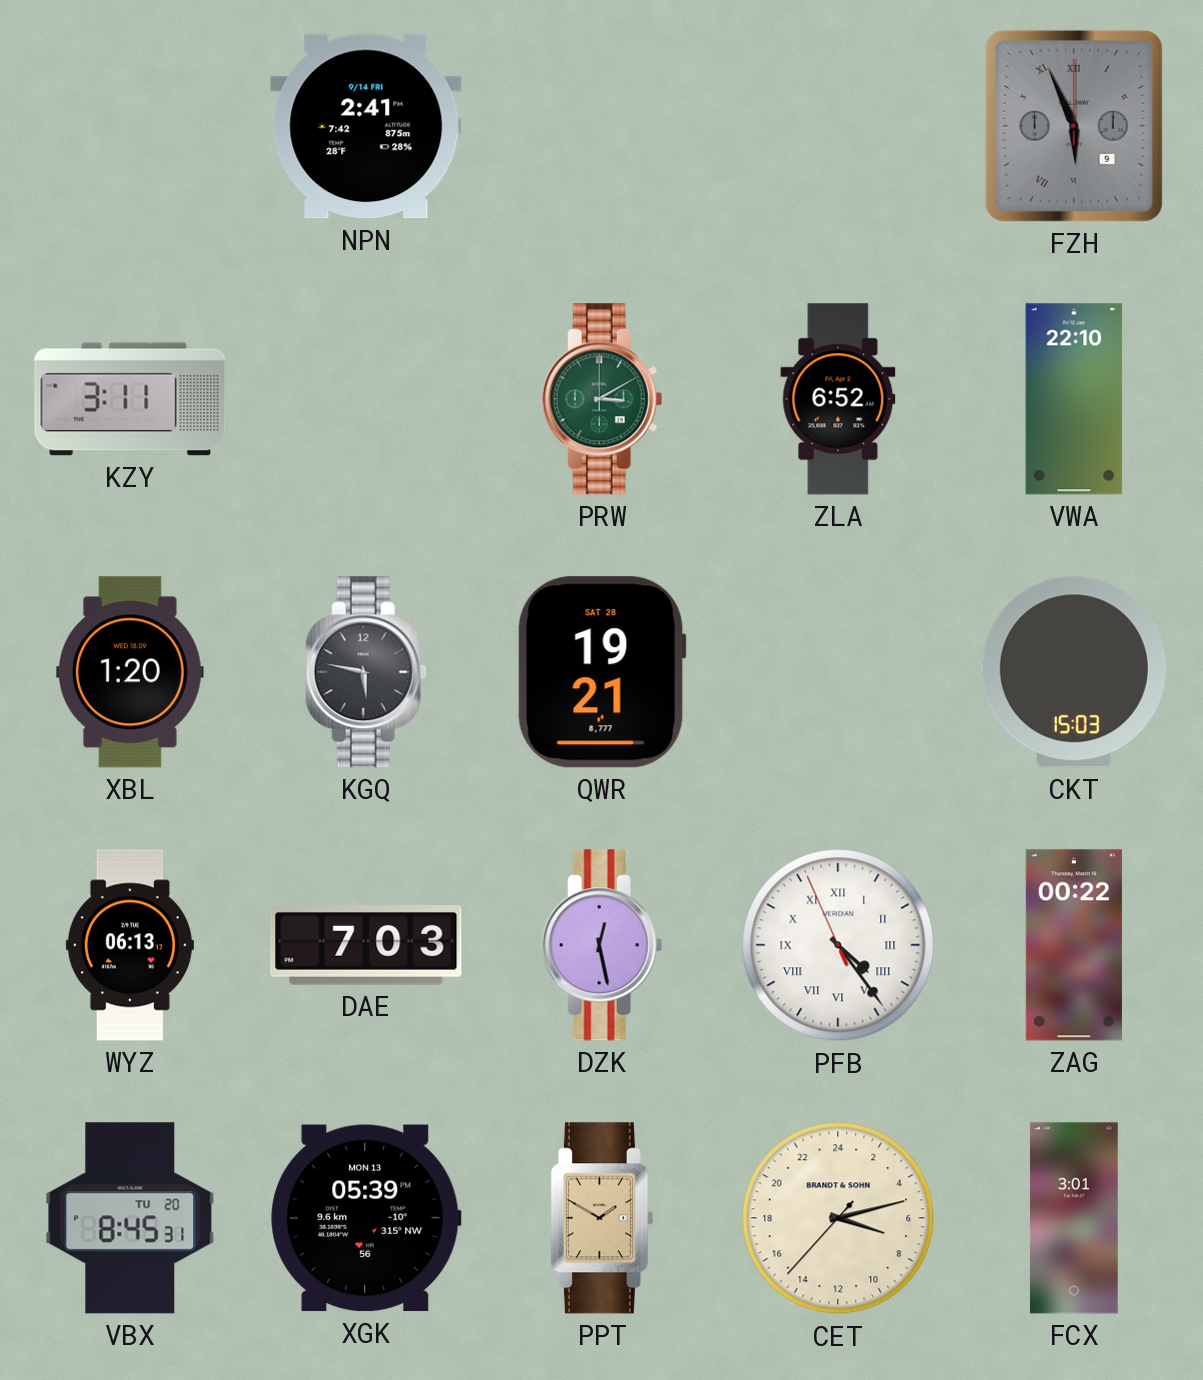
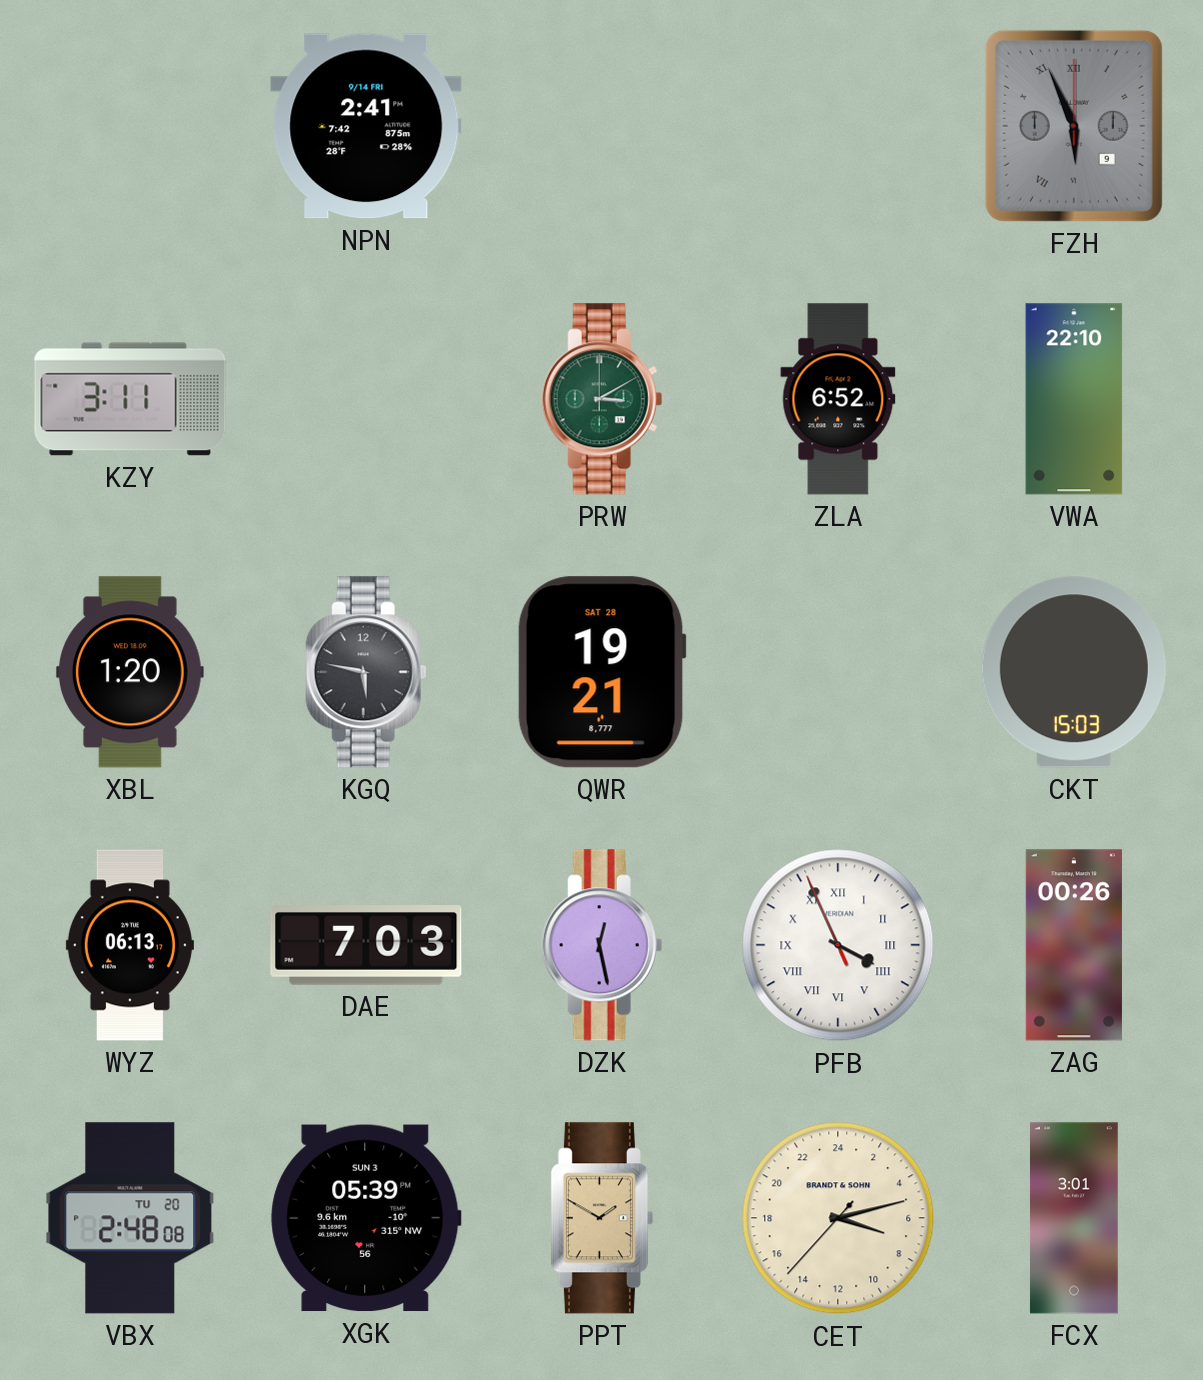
PFB: 4:23 -> 3:55
ZAG: 00:22 -> 00:26
VBX: 8:45 -> 2:48
XGK date: MON 13 -> SUN 3
